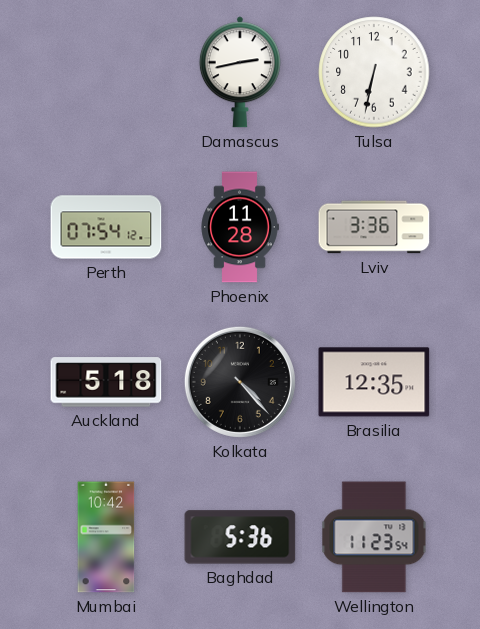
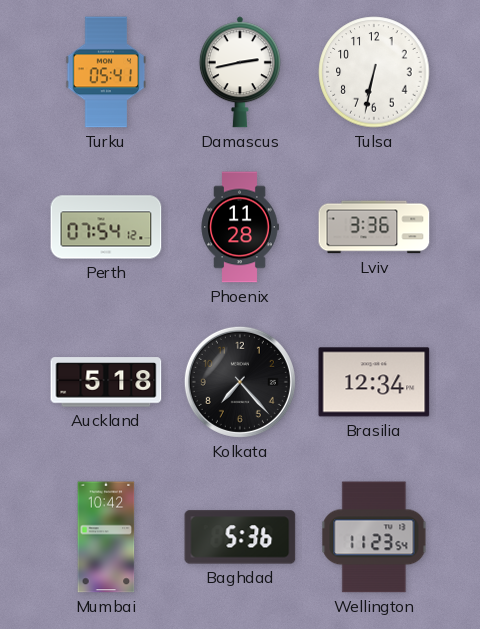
Turku: none -> 05:41
Kolkata: 4:23 -> 7:23
Brasilia: 12:35 -> 12:34
